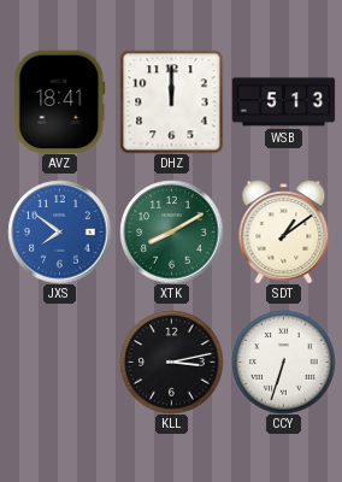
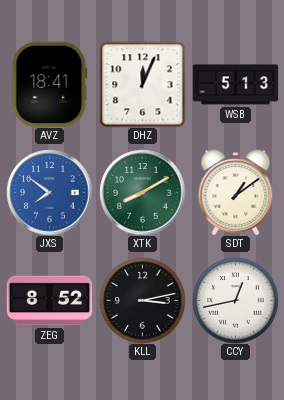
DHZ: 12:00 -> 12:04
ZEG: none -> 8:52
CCY: 6:33 -> 12:43
